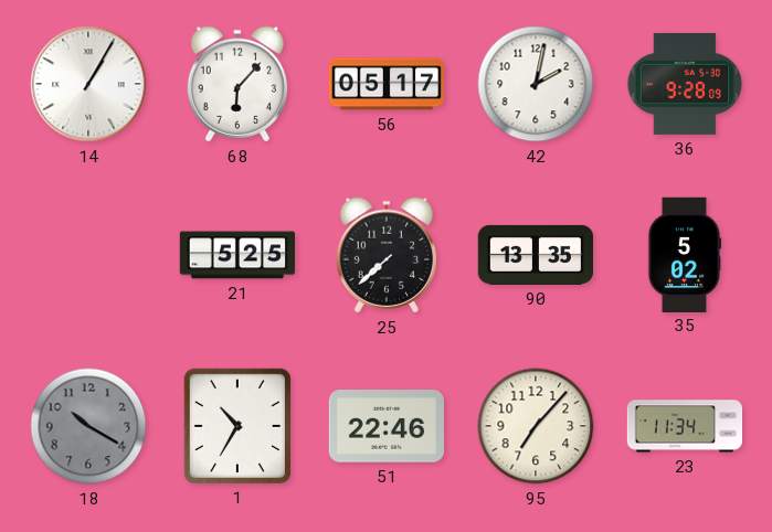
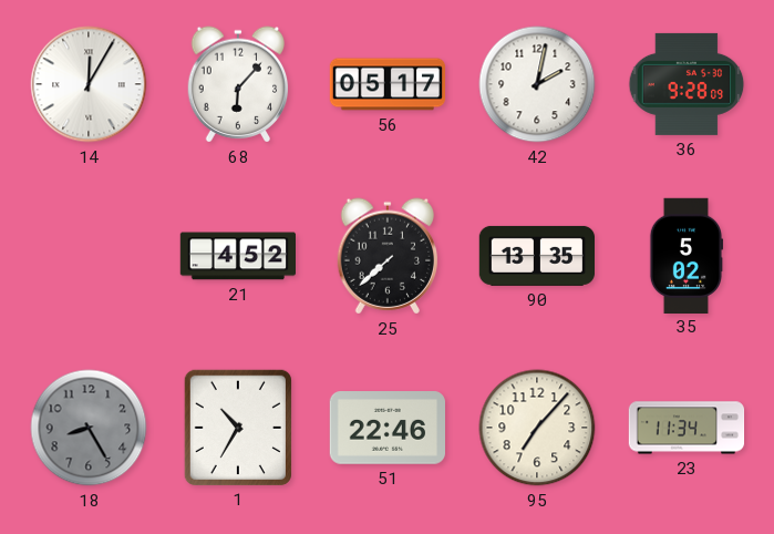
14: 1:05 -> 12:05
21: 5:25 -> 4:52
18: 10:20 -> 8:25
